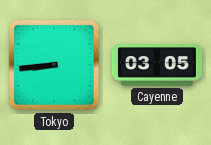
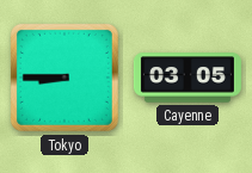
Tokyo: 8:44 -> 8:45
